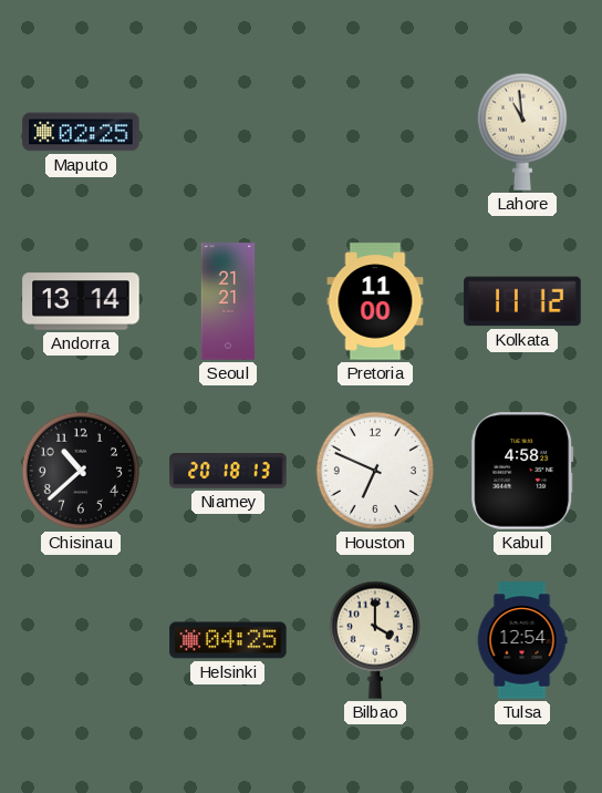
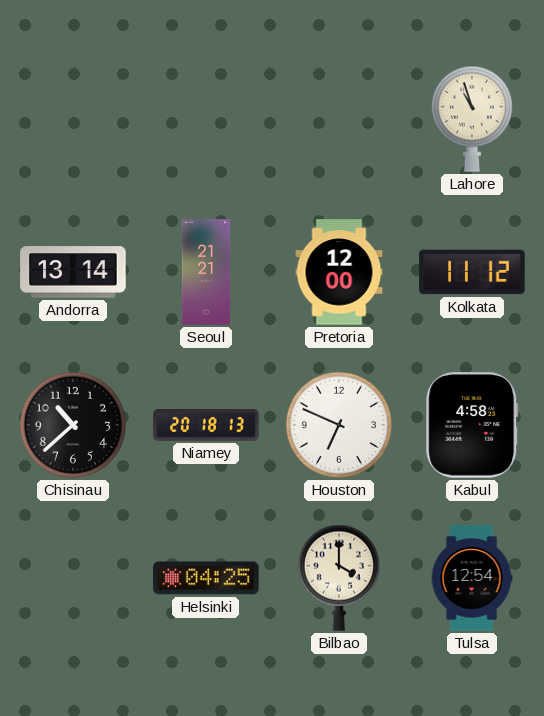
Maputo: 02:25 -> none
Lahore: 10:59 -> 10:57
Pretoria: 11:00 -> 12:00
